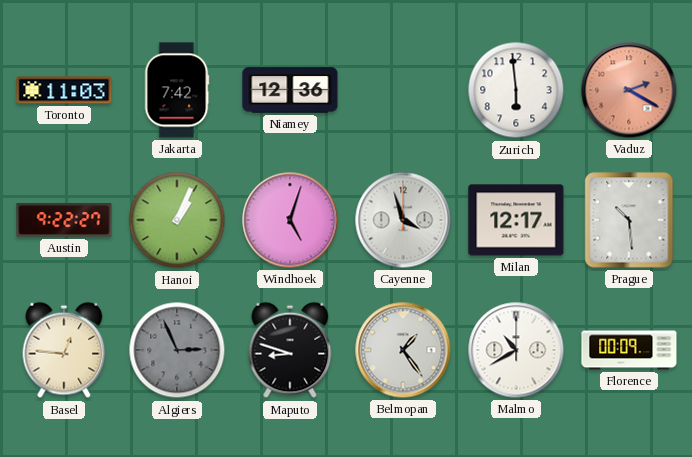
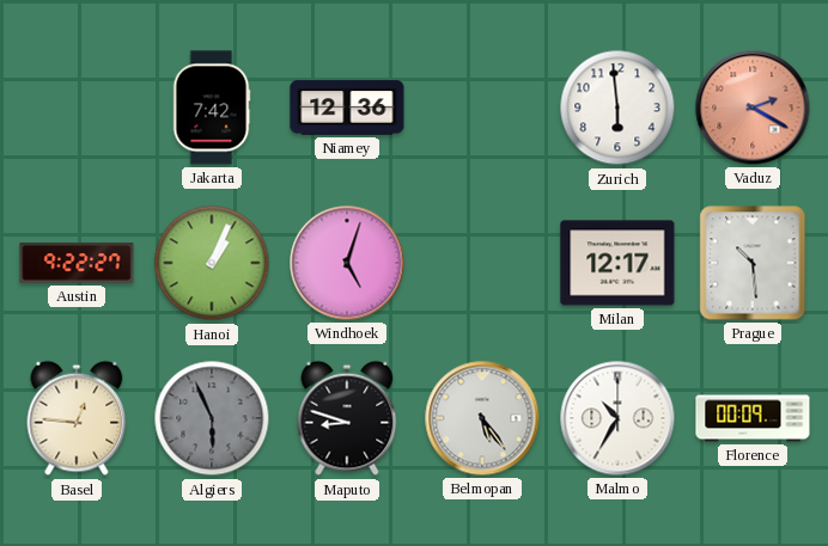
Toronto: 11:03 -> none
Cayenne: 3:57 -> none
Algiers: 2:56 -> 5:56
Belmopan: 1:24 -> 5:24
Malmo: 10:40 -> 10:35
